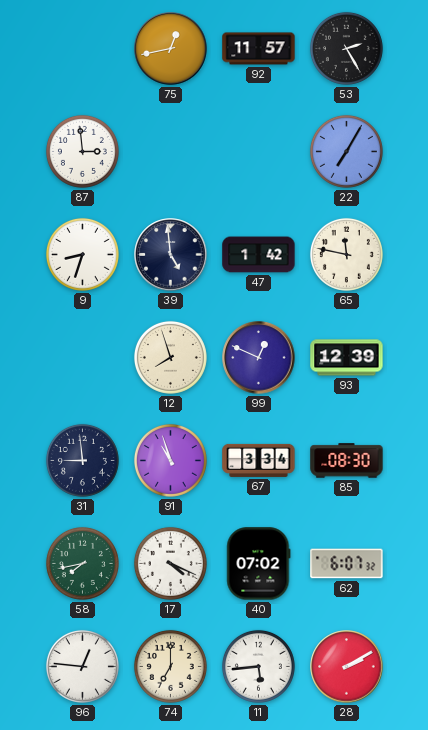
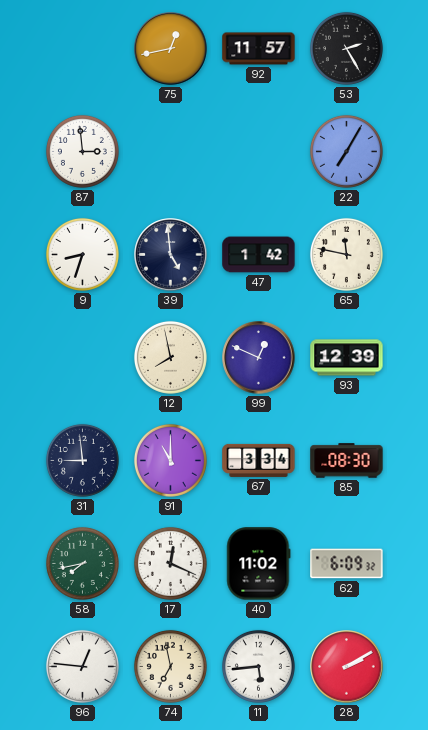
12: 7:57 -> 7:58
91: 10:57 -> 11:00
17: 4:19 -> 12:19
40: 07:02 -> 11:02
62: 6:07 -> 6:09
74: 7:00 -> 6:58
